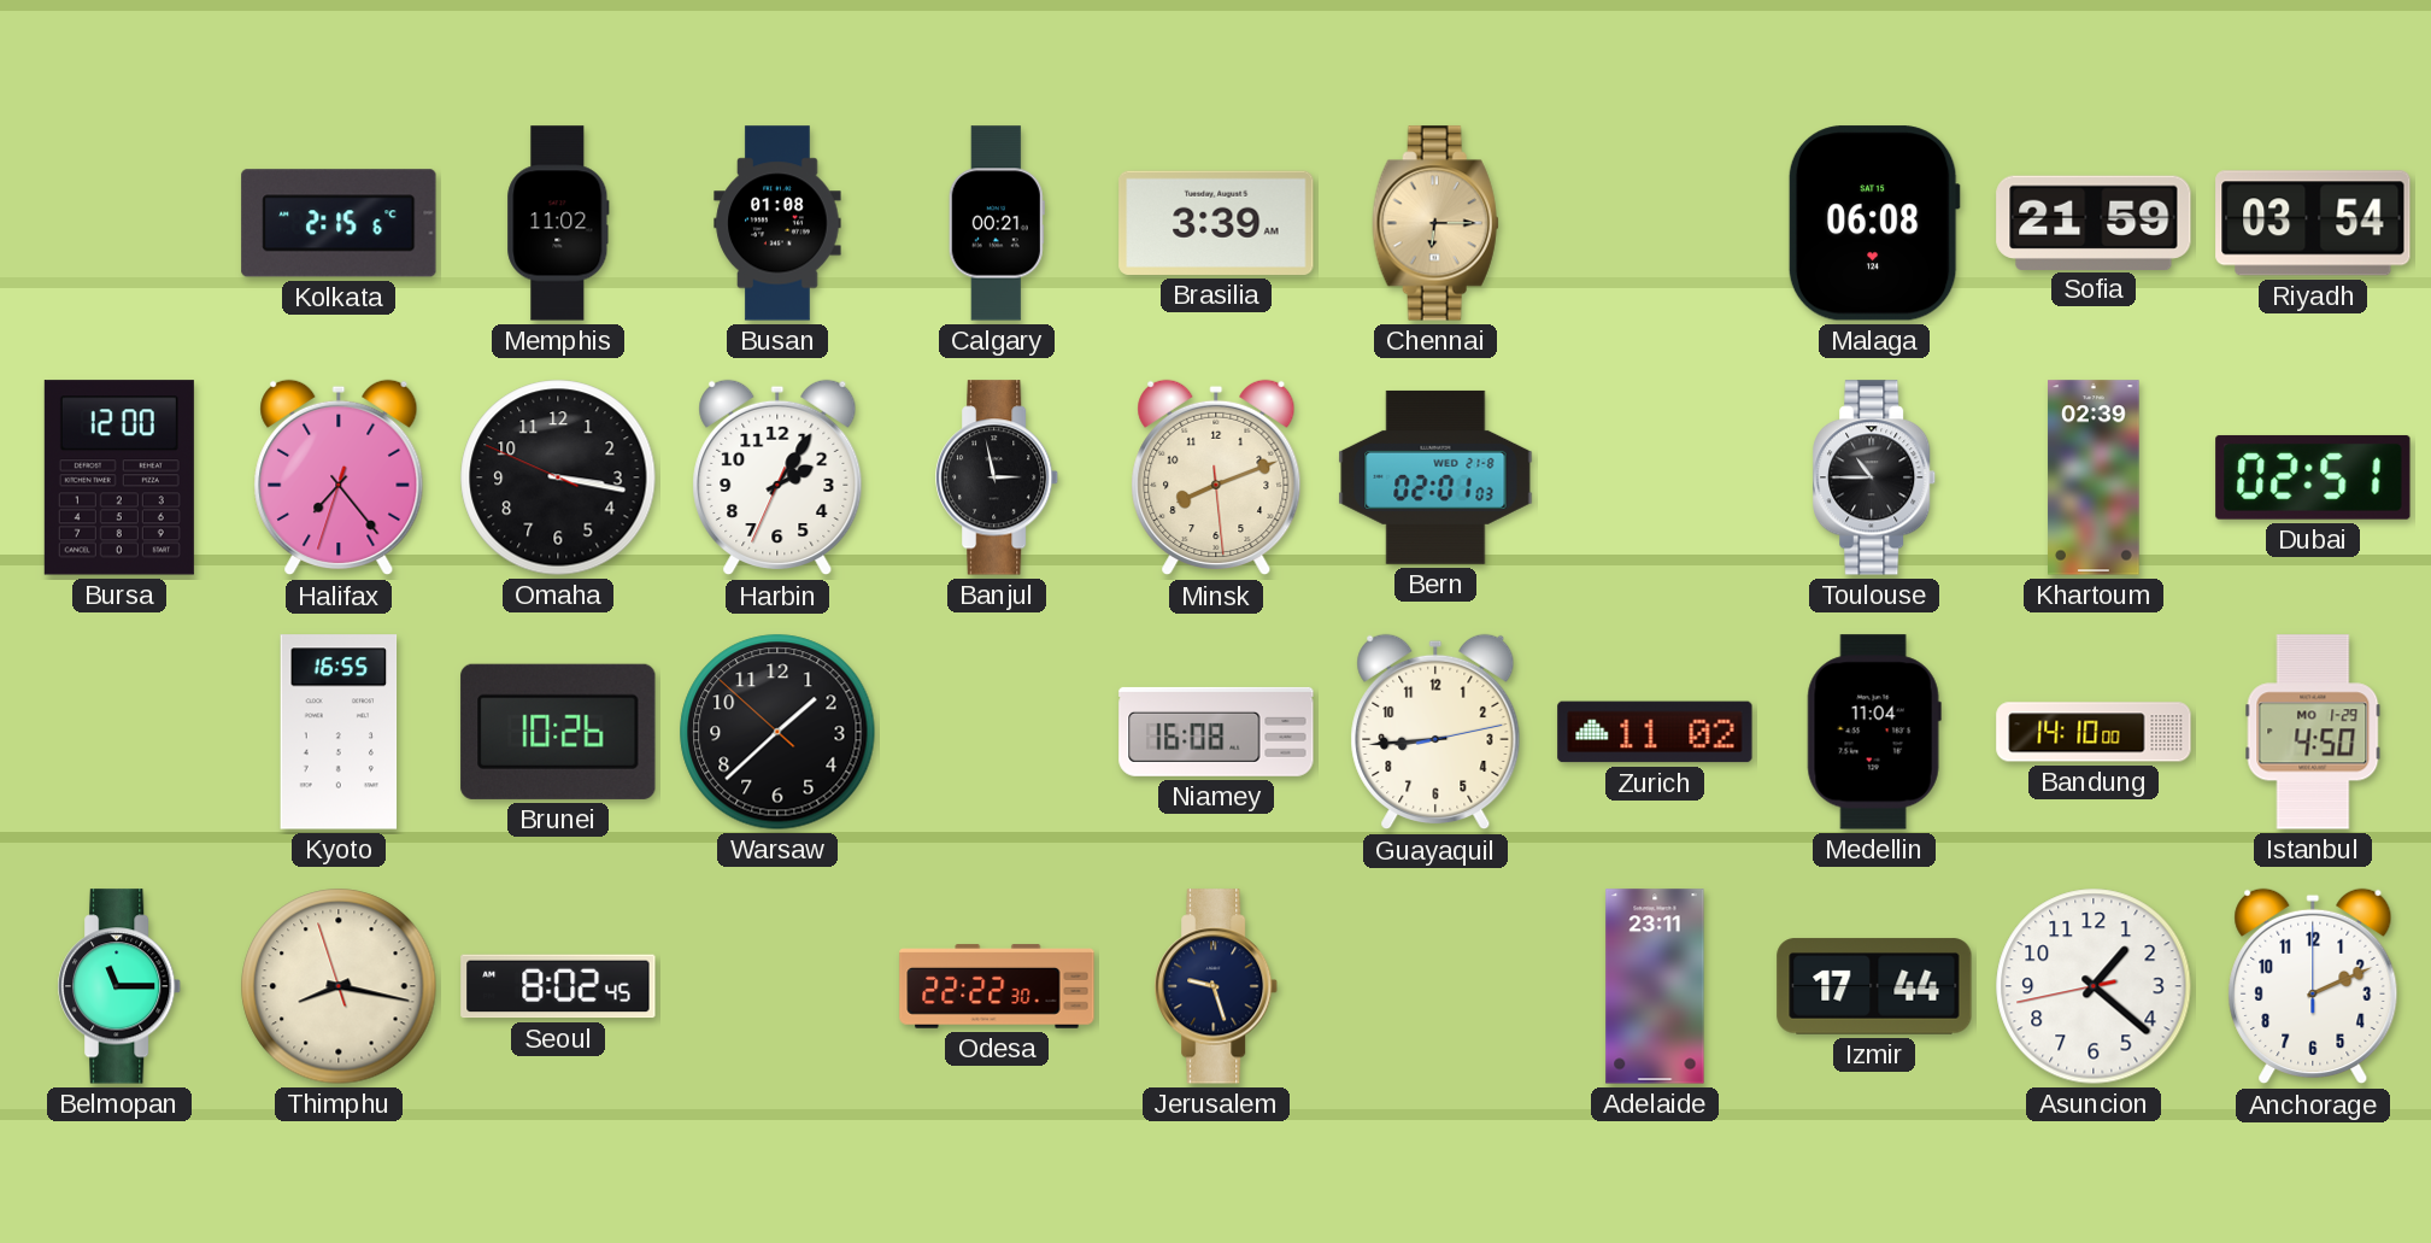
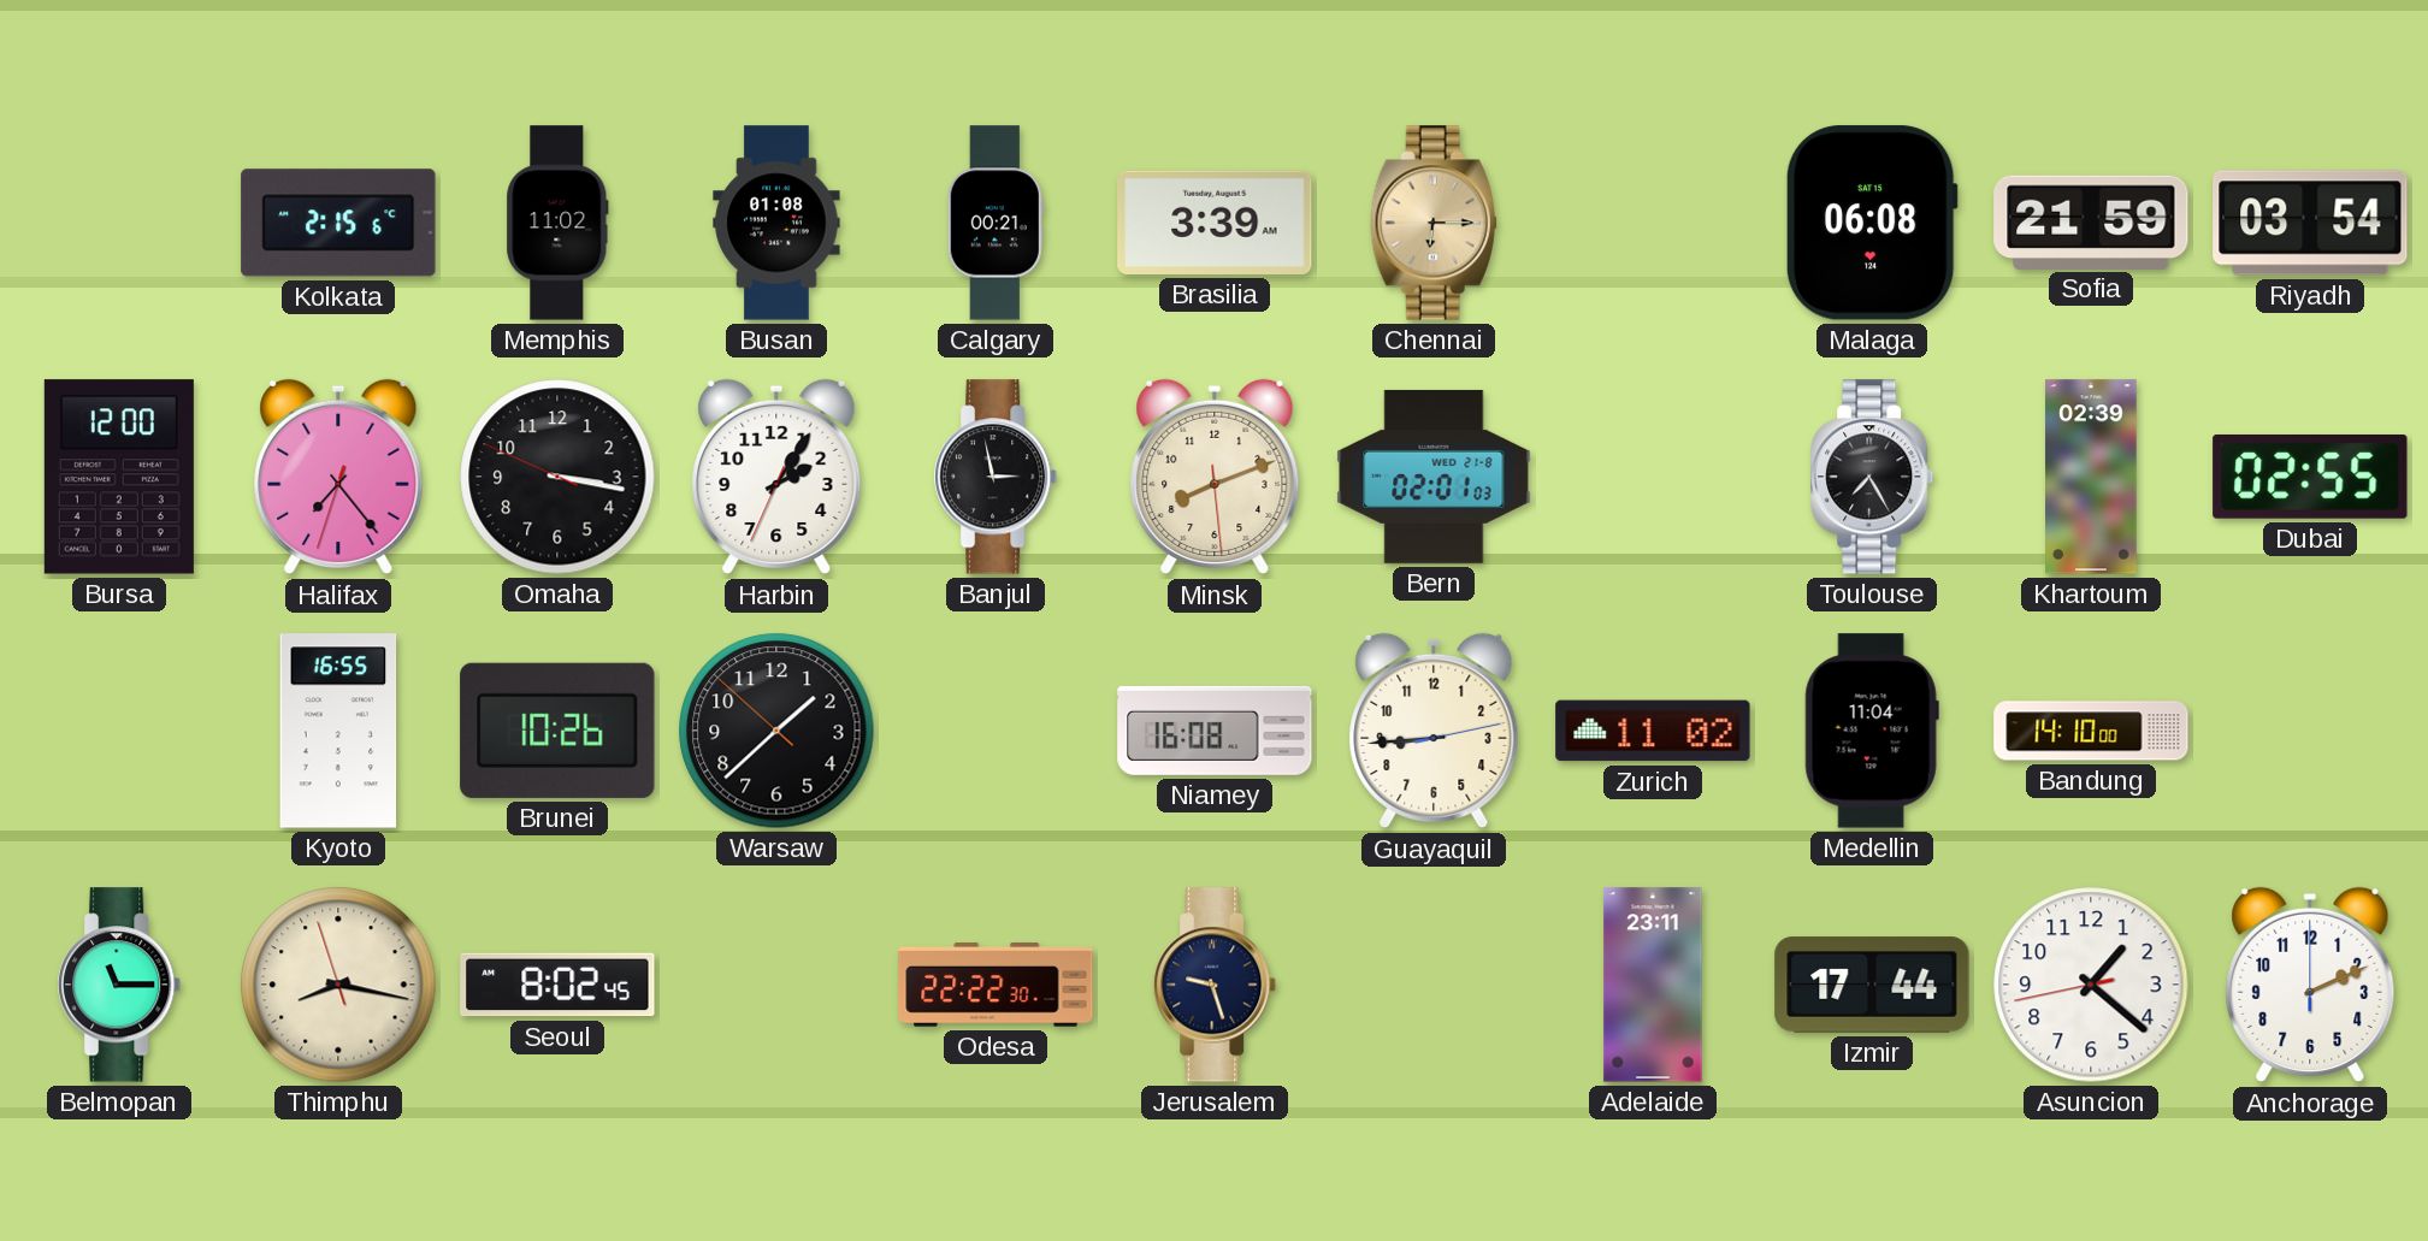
Toulouse: 10:45 -> 7:25
Dubai: 02:51 -> 02:55
Istanbul: 4:50 -> none
